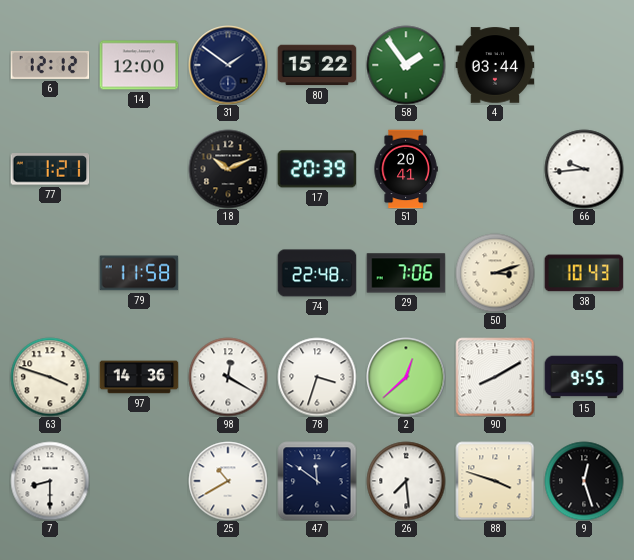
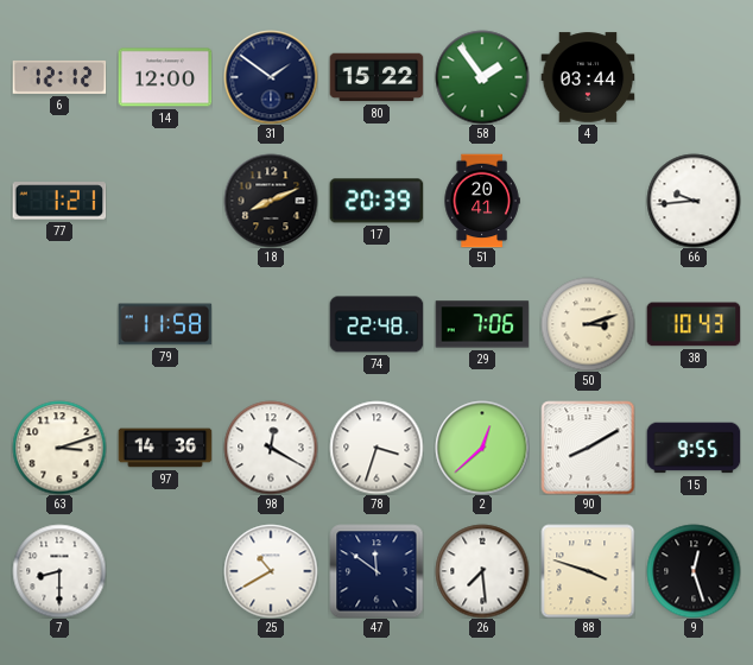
18: 10:11 -> 8:11
63: 3:48 -> 3:12
